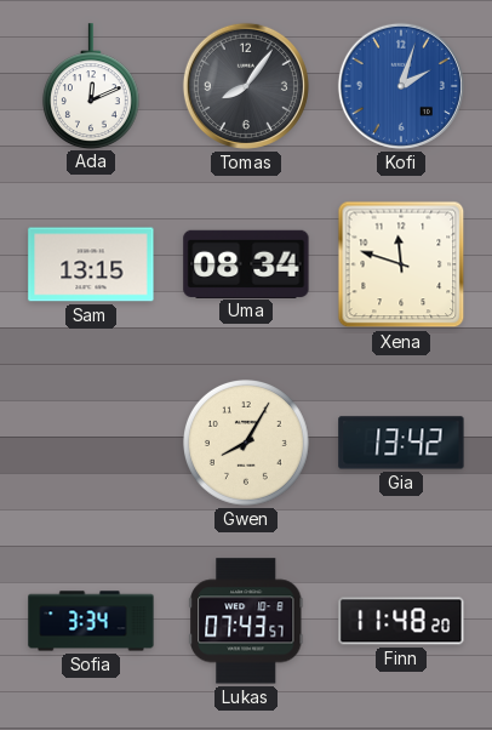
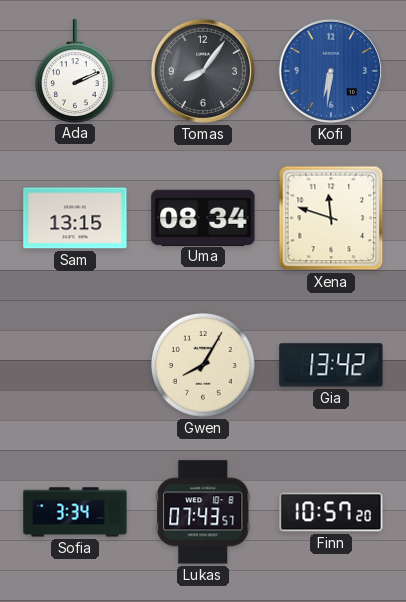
Ada: 12:11 -> 2:11
Kofi: 2:03 -> 6:31
Finn: 11:48 -> 10:57
